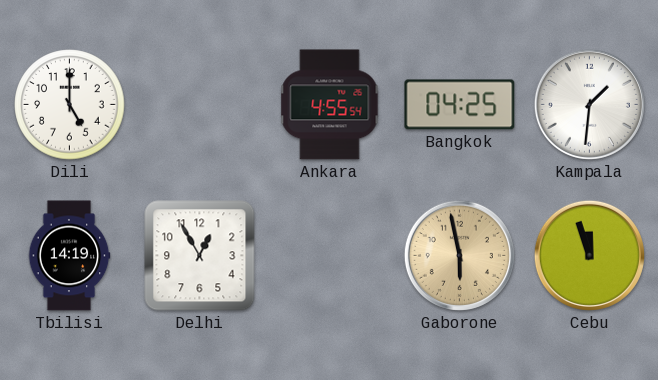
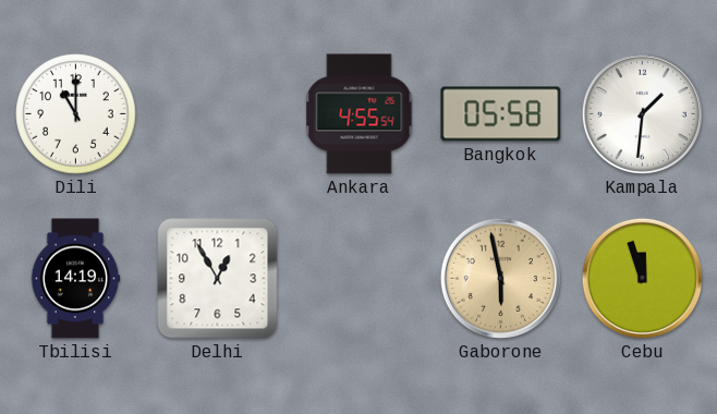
Dili: 5:00 -> 11:00
Bangkok: 04:25 -> 05:58
